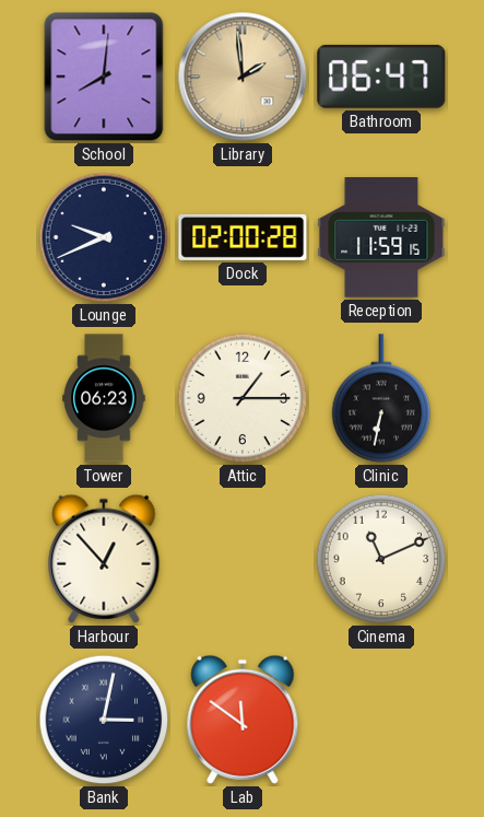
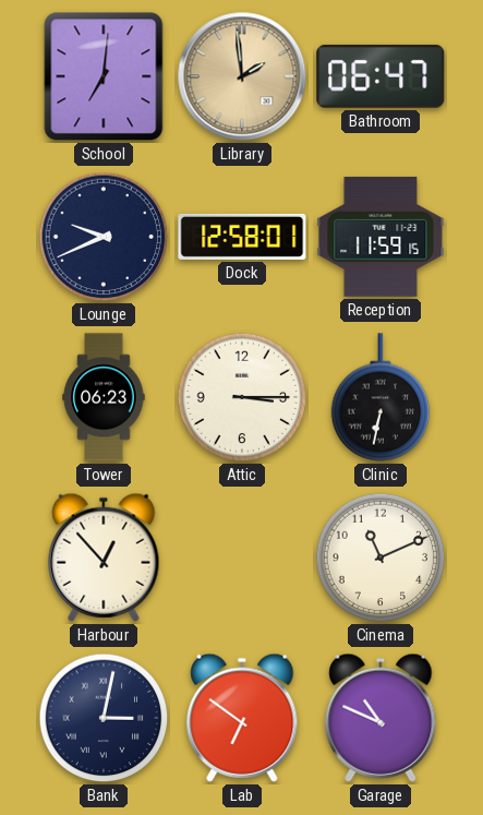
School: 8:01 -> 7:01
Dock: 02:00 -> 12:58
Attic: 1:15 -> 3:15
Lab: 11:51 -> 6:51
Garage: none -> 10:49
